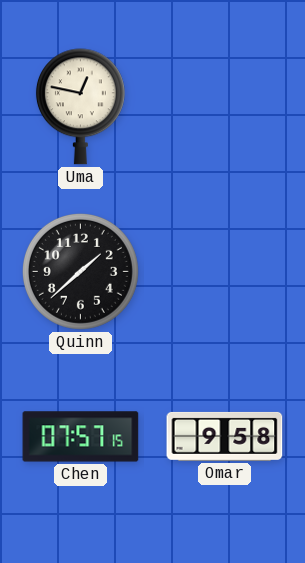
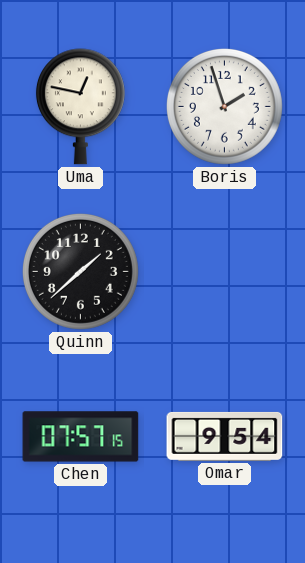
Boris: none -> 1:57
Omar: 9:58 -> 9:54
